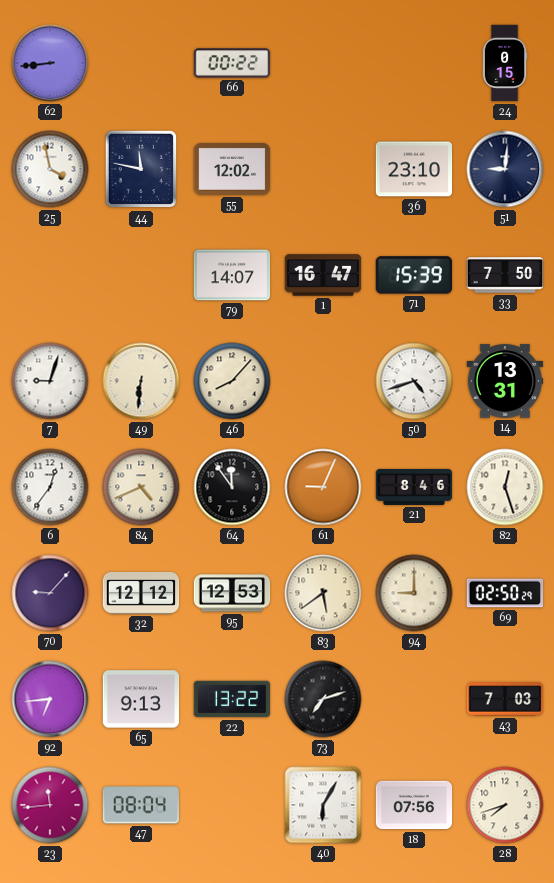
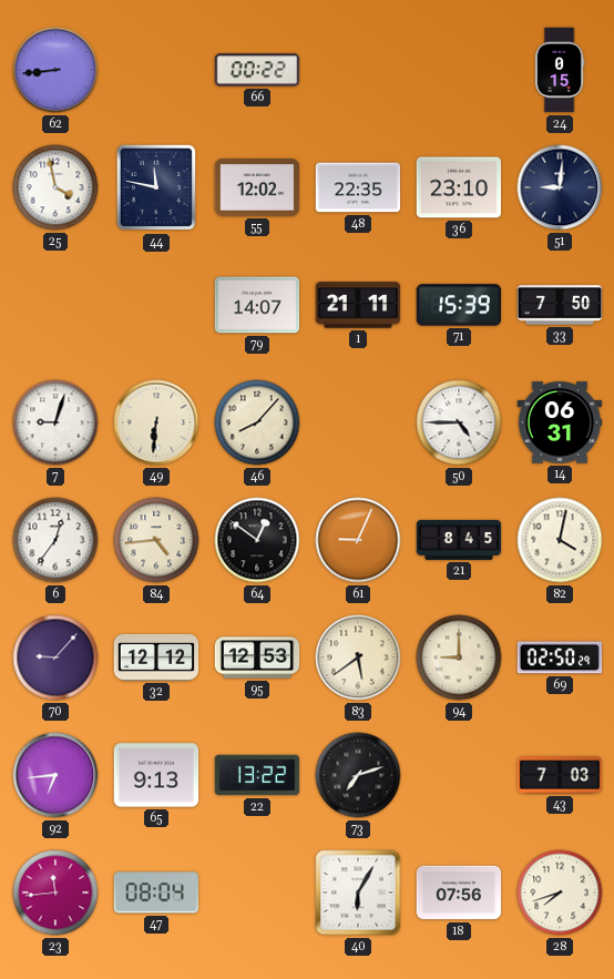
48: none -> 22:35
1: 16:47 -> 21:11
50: 4:42 -> 4:45
14: 13:31 -> 06:31
84: 4:41 -> 4:44
64: 11:54 -> 12:51
21: 8:46 -> 8:45
82: 12:27 -> 4:02
